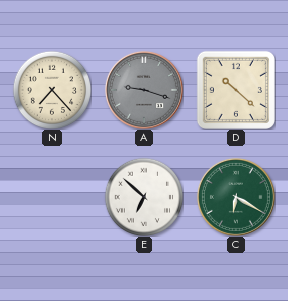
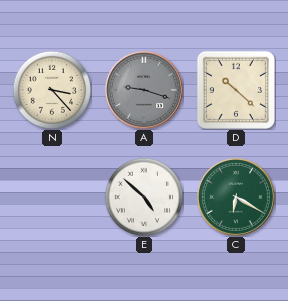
N: 7:23 -> 3:23
E: 6:52 -> 4:52
